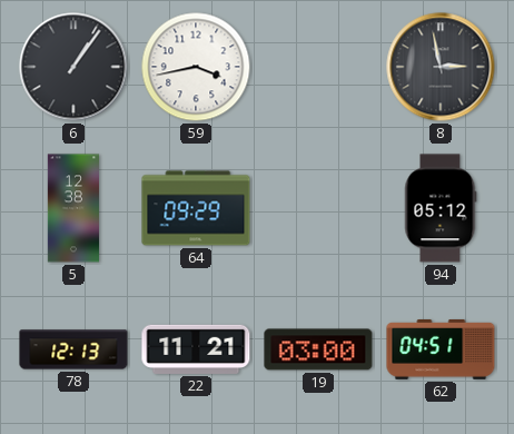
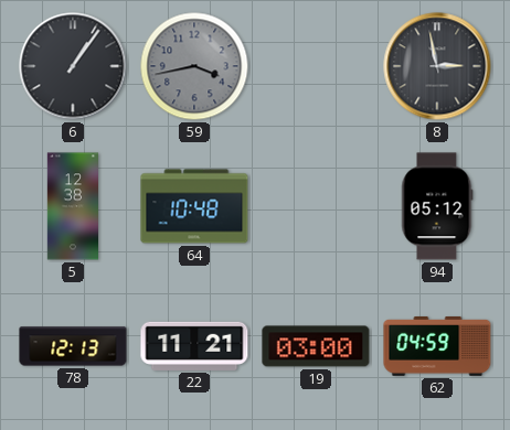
59 dial: white -> grey
64: 09:29 -> 10:48
62: 04:51 -> 04:59
